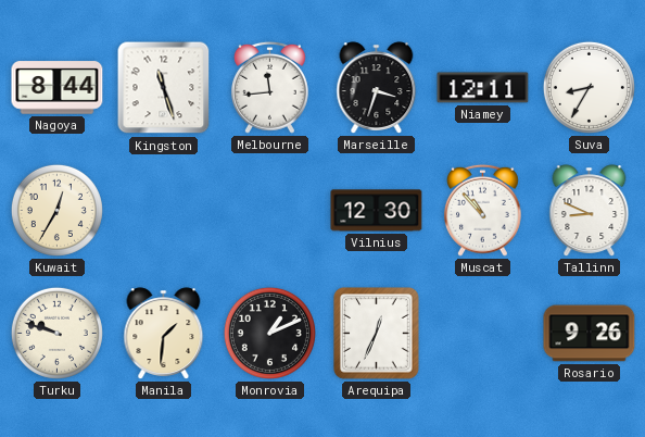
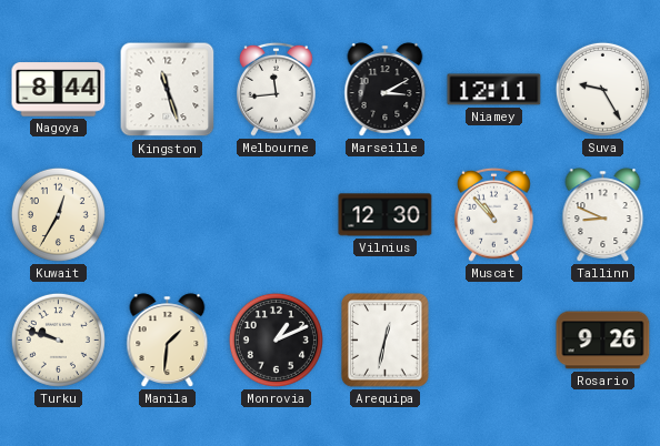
Marseille: 3:33 -> 3:10
Suva: 8:35 -> 9:25
Arequipa: 12:34 -> 12:32
